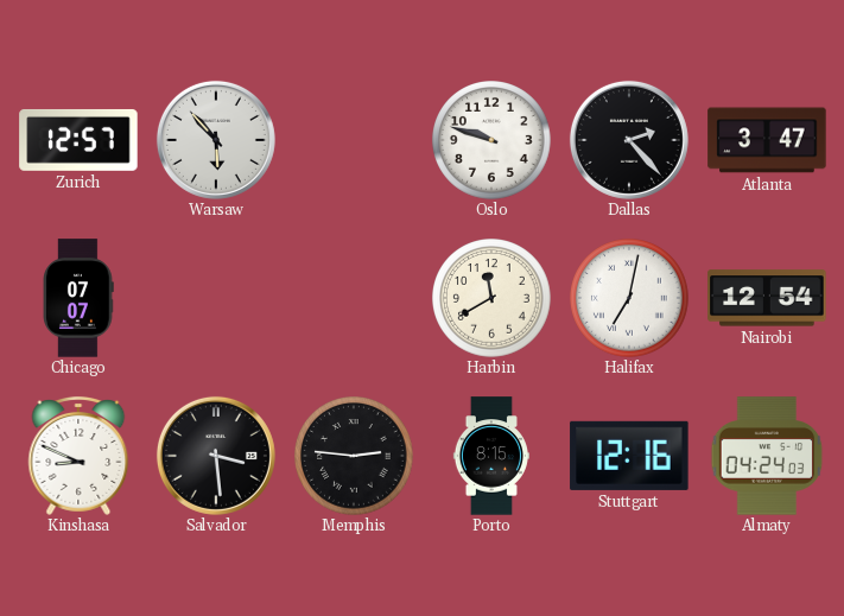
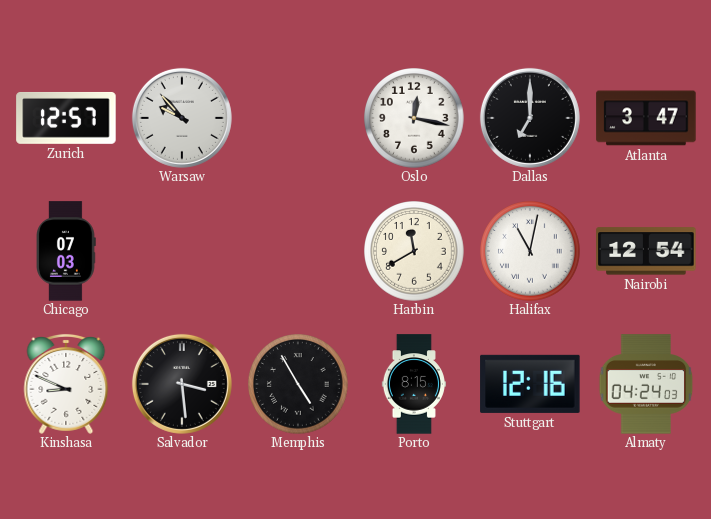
Warsaw: 5:53 -> 9:53
Oslo: 9:48 -> 12:17
Dallas: 2:23 -> 7:00
Chicago: 07:07 -> 07:03
Halifax: 7:02 -> 11:02
Memphis: 2:46 -> 4:55
